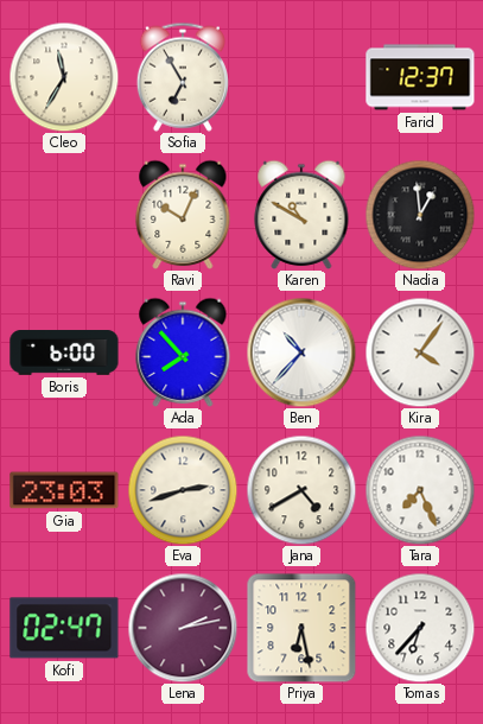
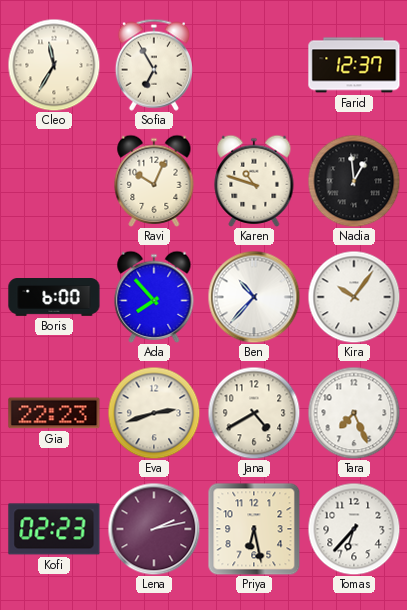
Karen: 10:50 -> 10:48
Kira: 4:06 -> 10:06
Gia: 23:03 -> 22:23
Kofi: 02:47 -> 02:23
